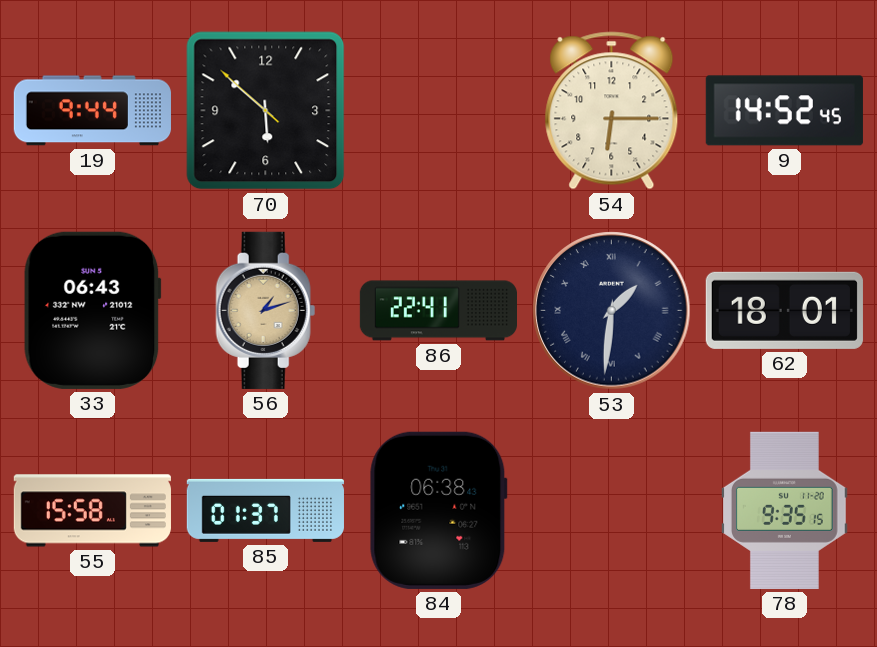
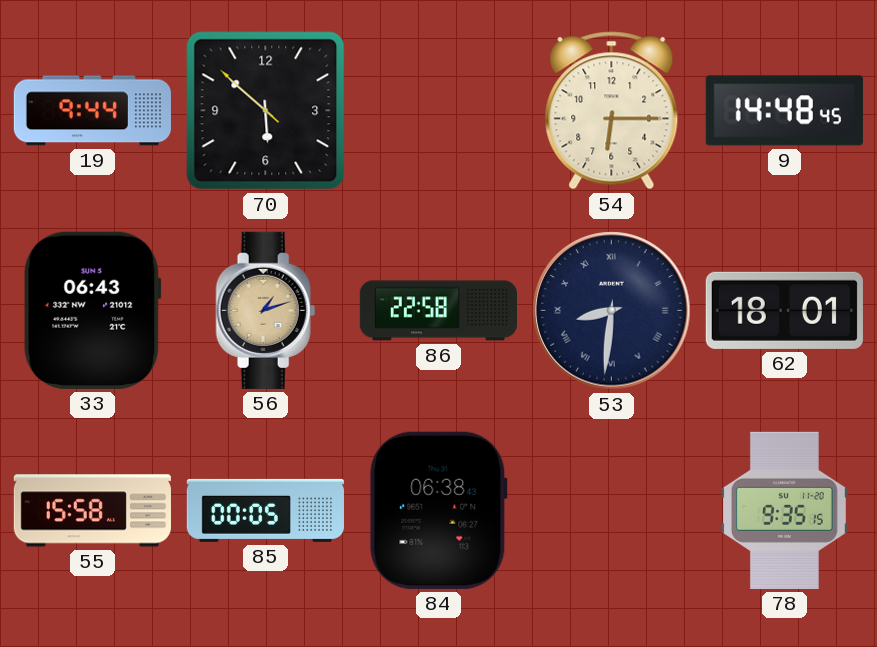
9: 14:52 -> 14:48
86: 22:41 -> 22:58
53: 1:31 -> 8:31
85: 01:37 -> 00:05
